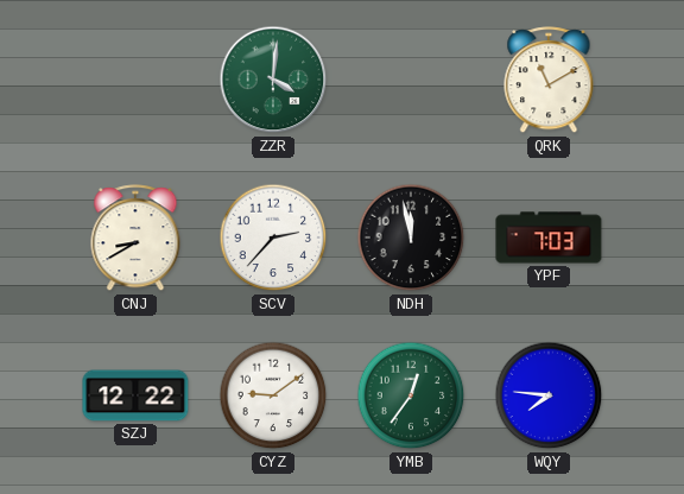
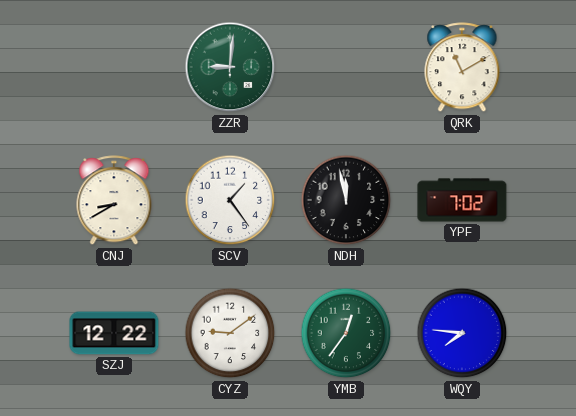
ZZR: 4:01 -> 9:01
SCV: 2:37 -> 1:24
YPF: 7:03 -> 7:02
